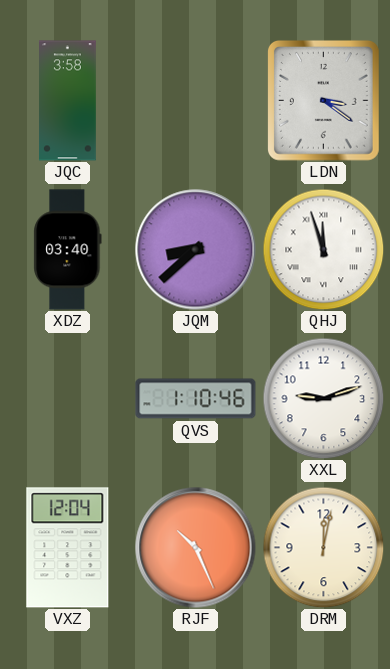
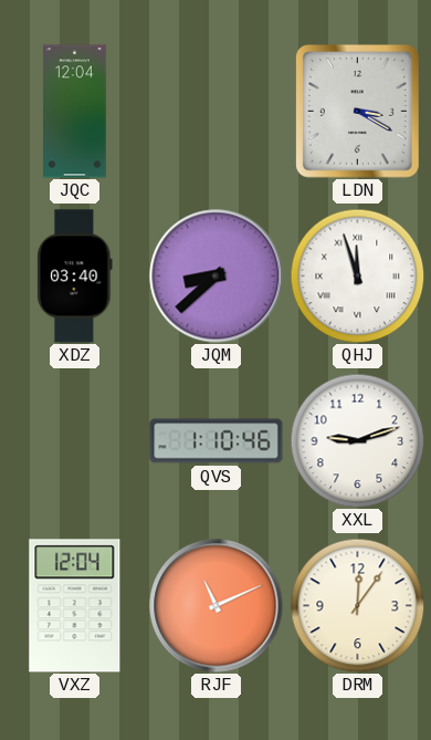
JQC: 3:58 -> 12:04
LDN: 3:21 -> 3:20
RJF: 10:26 -> 11:11
DRM: 12:02 -> 12:06
